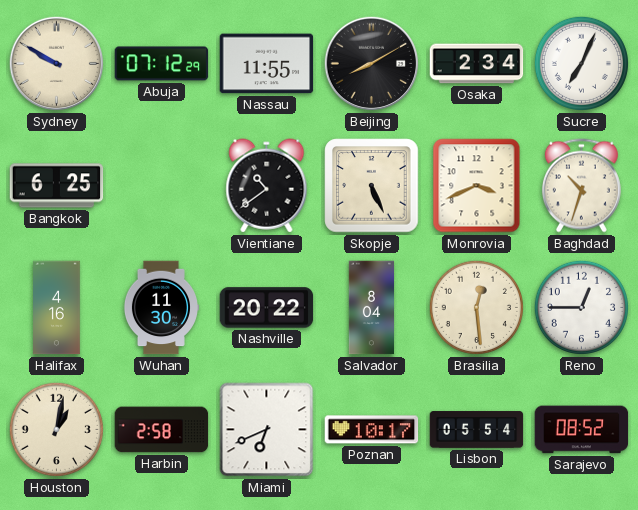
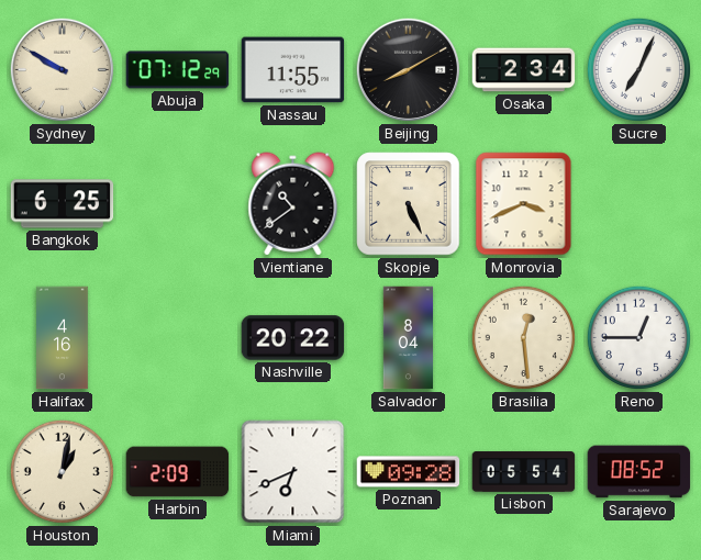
Baghdad: 10:33 -> none
Wuhan: 11:30 -> none
Harbin: 2:58 -> 2:09
Poznan: 10:17 -> 09:28
